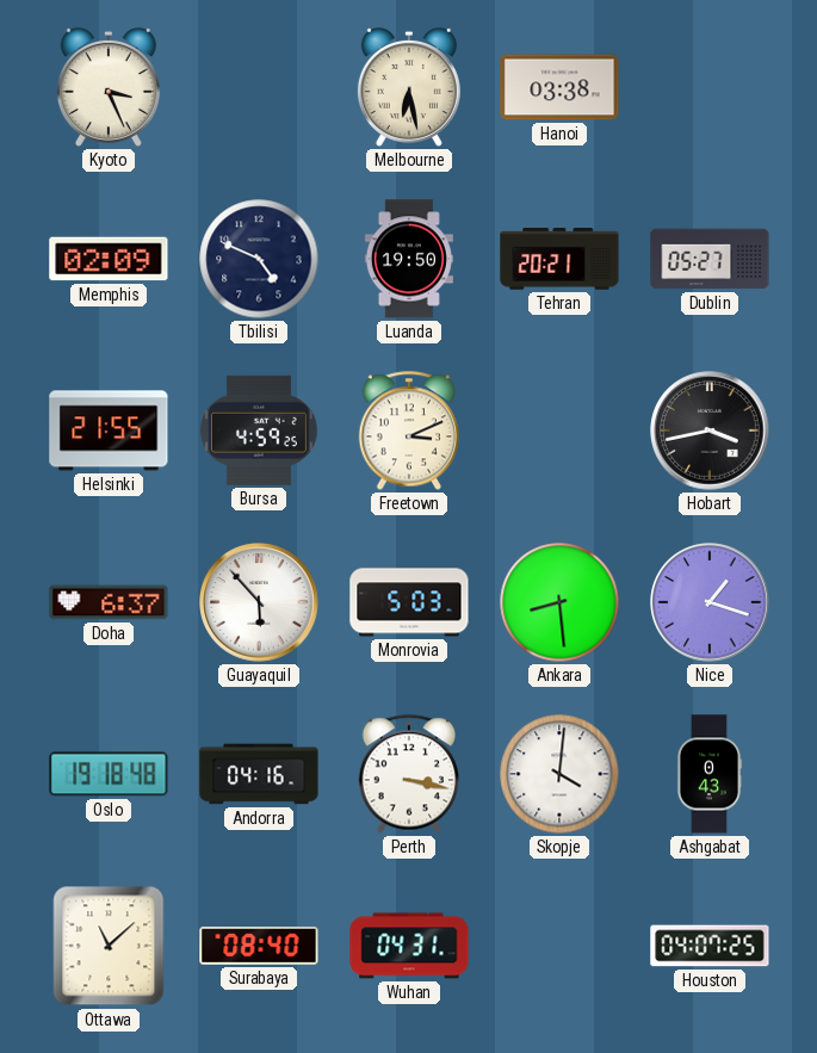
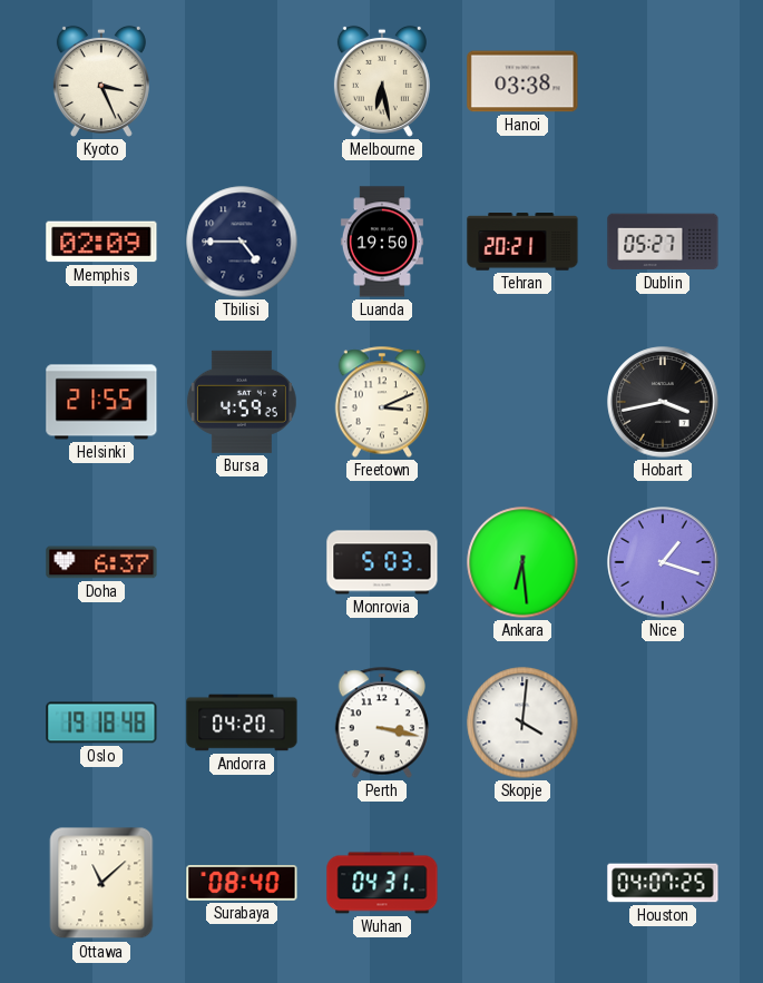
Tbilisi: 4:49 -> 4:45
Guayaquil: 5:53 -> none
Ankara: 8:29 -> 6:29
Andorra: 04:16 -> 04:20
Ashgabat: 0:43 -> none
